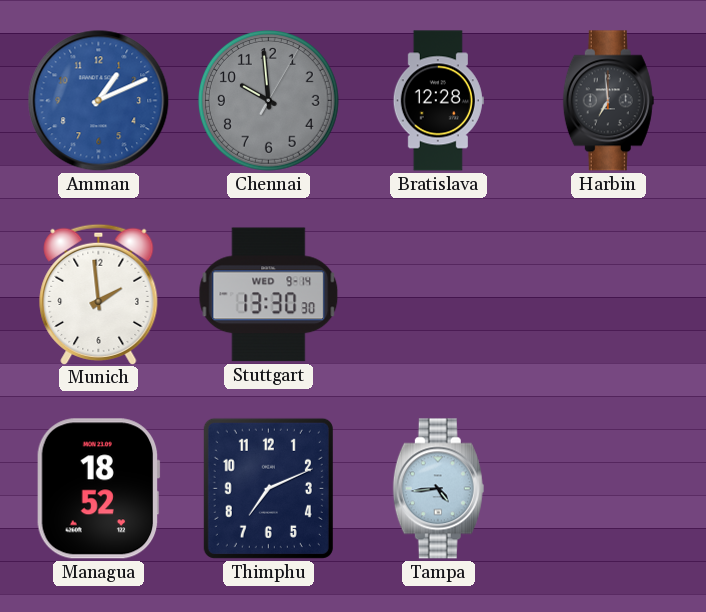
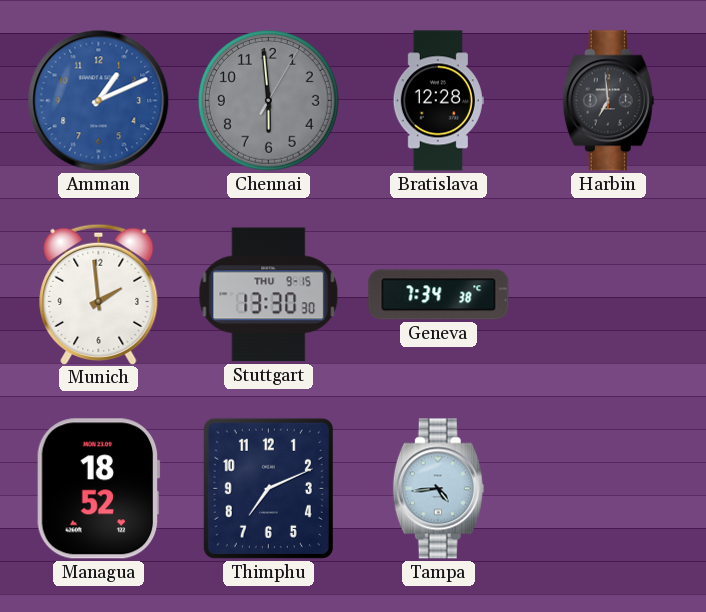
Chennai: 9:59 -> 5:59
Stuttgart date: WED 9-14 -> THU 9-15
Geneva: none -> 7:34
